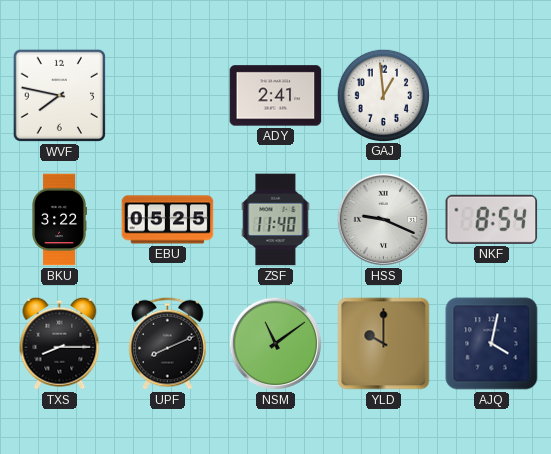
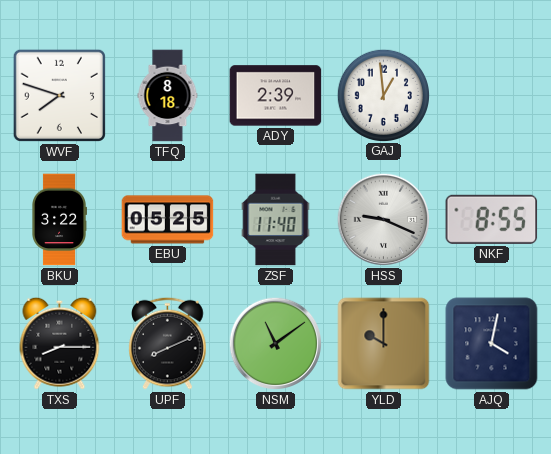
WVF: 7:47 -> 7:48
TFQ: none -> 8:18
ADY: 2:41 -> 2:39
NKF: 8:54 -> 8:55
